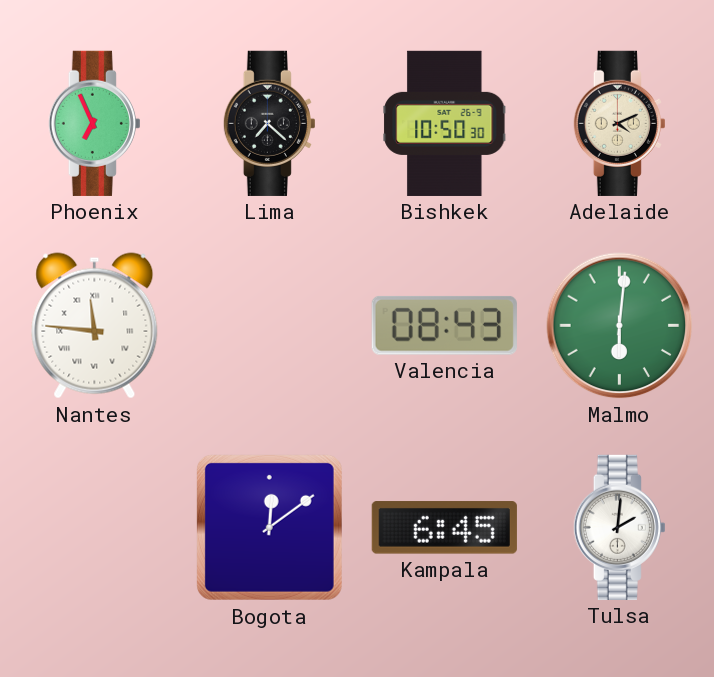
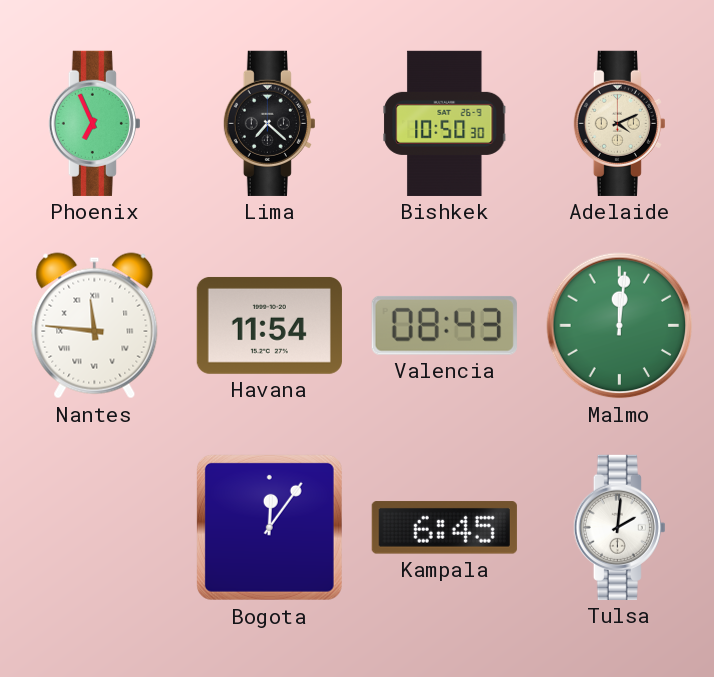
Havana: none -> 11:54
Malmo: 6:01 -> 12:01
Bogota: 12:09 -> 12:06
